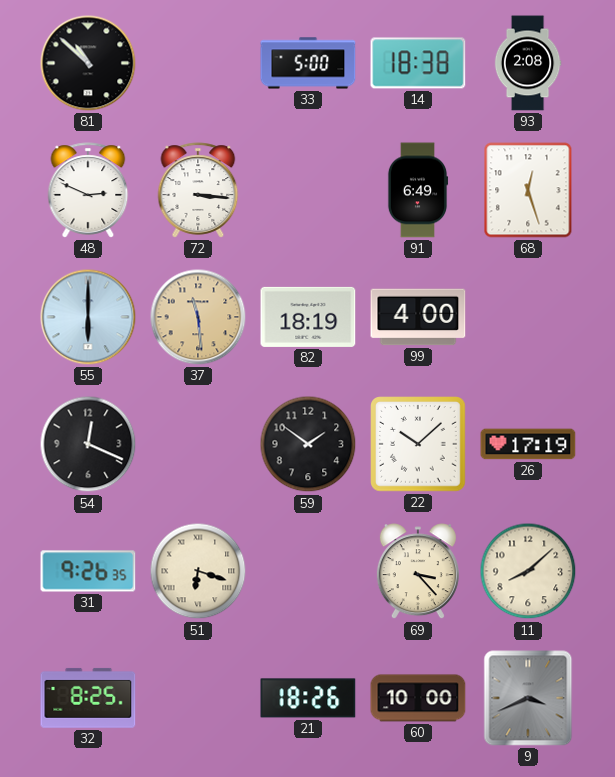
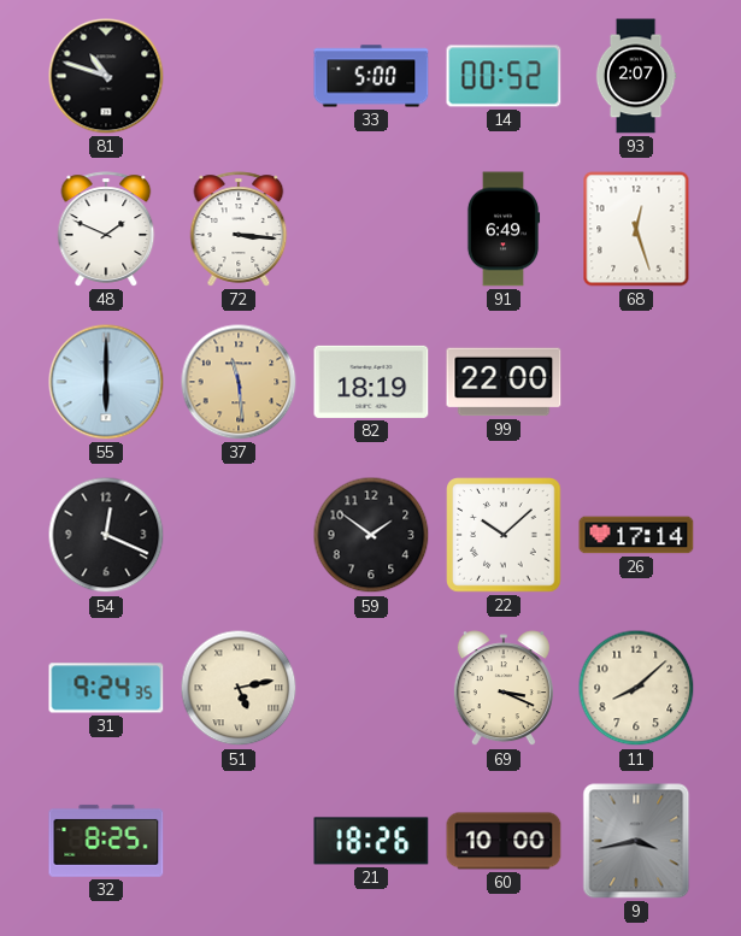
81: 10:52 -> 10:48
14: 18:38 -> 00:52
93: 2:08 -> 2:07
48: 2:49 -> 1:49
99: 4:00 -> 22:00
26: 17:19 -> 17:14
31: 9:26 -> 9:24
51: 6:18 -> 5:13
69: 3:23 -> 3:19
9: 3:41 -> 3:43
